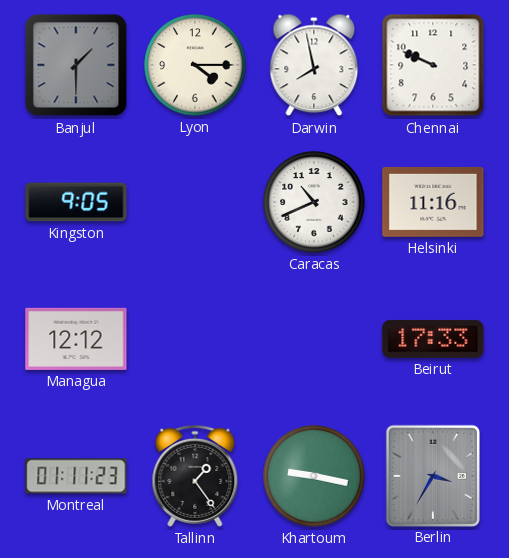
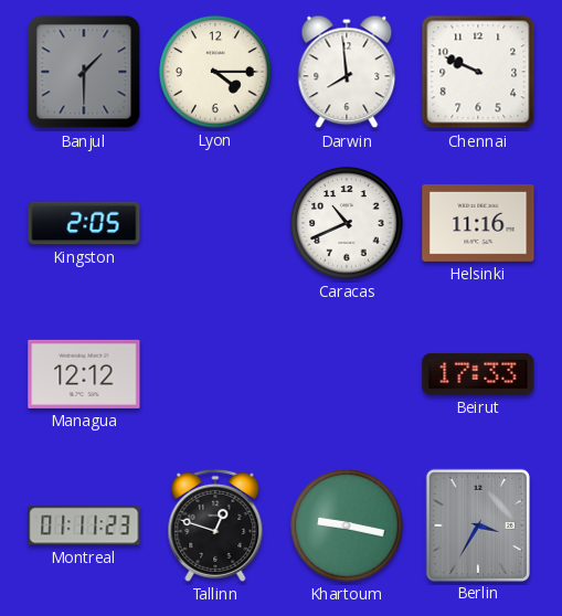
Darwin: 7:58 -> 7:59
Kingston: 9:05 -> 2:05
Tallinn: 1:24 -> 12:48
